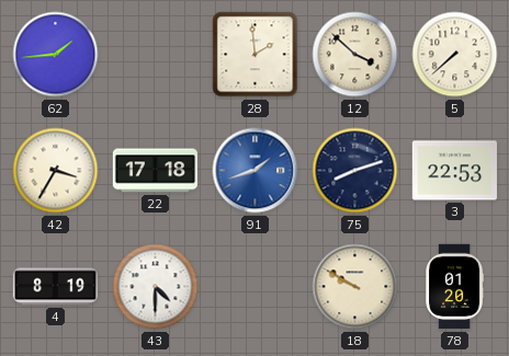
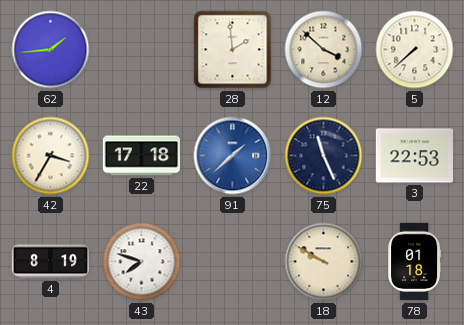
91: 1:42 -> 1:38
75: 8:12 -> 11:26
43: 4:30 -> 7:48
78: 01:20 -> 01:18
